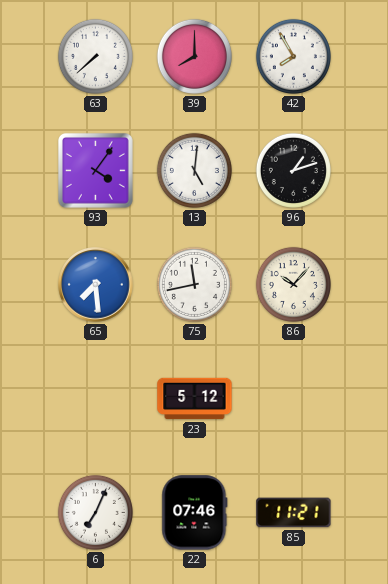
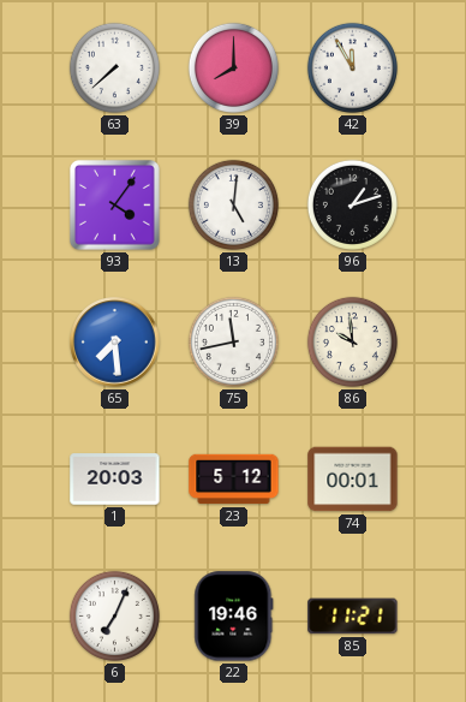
42: 7:55 -> 11:55
86: 10:07 -> 9:59
1: none -> 20:03
74: none -> 00:01
22: 07:46 -> 19:46
